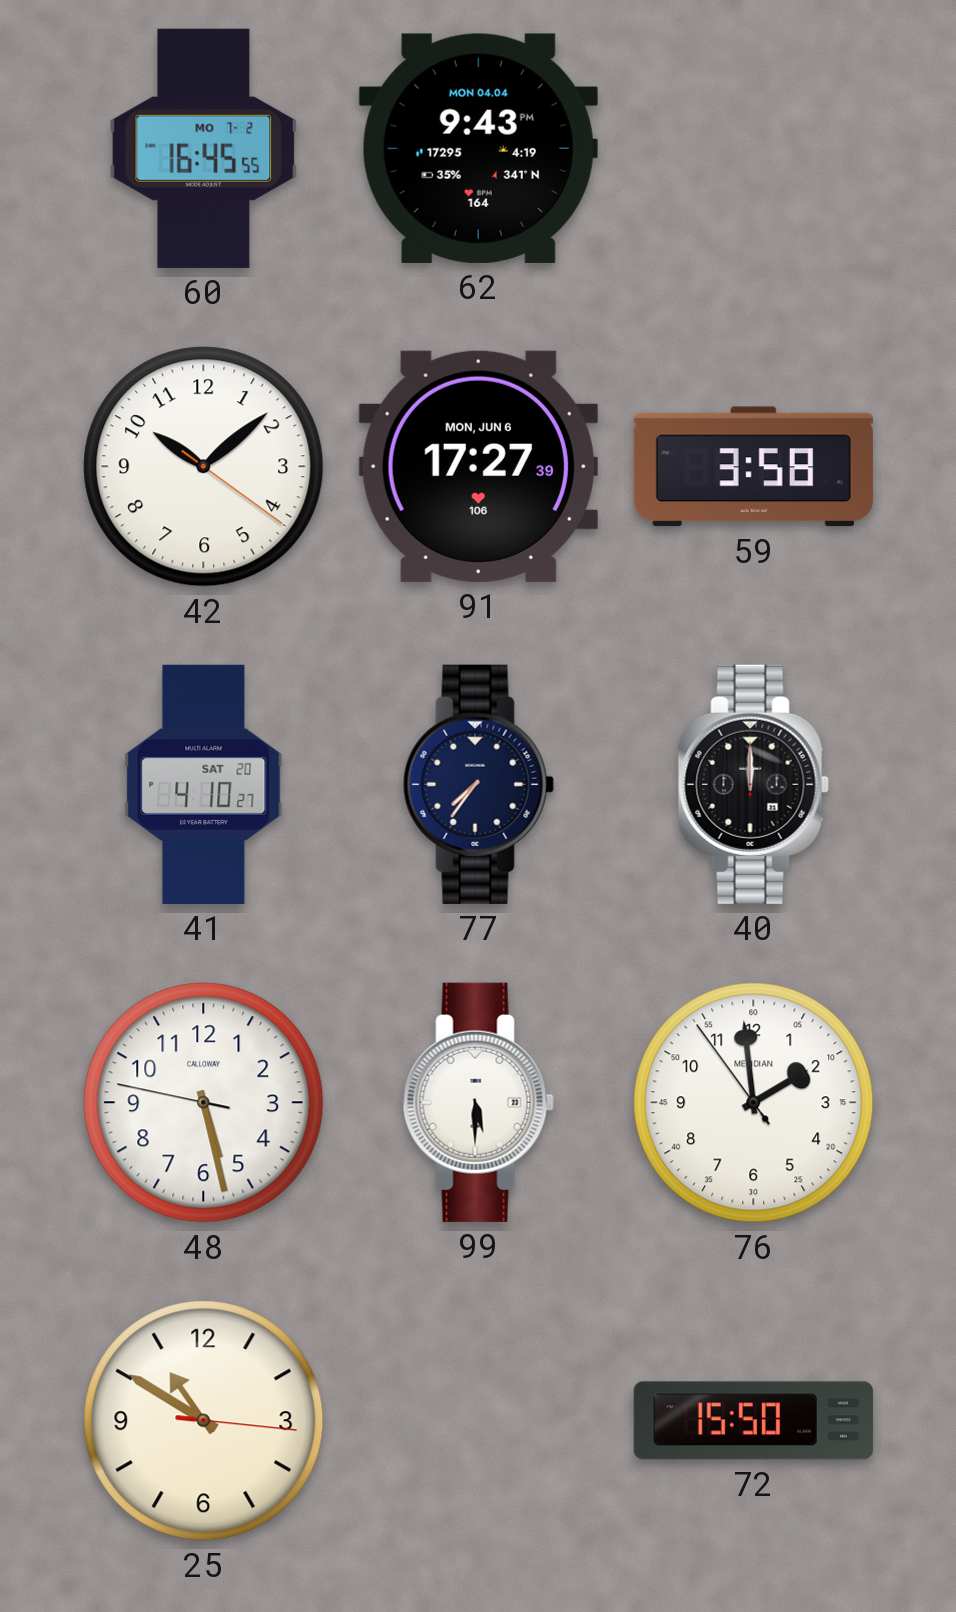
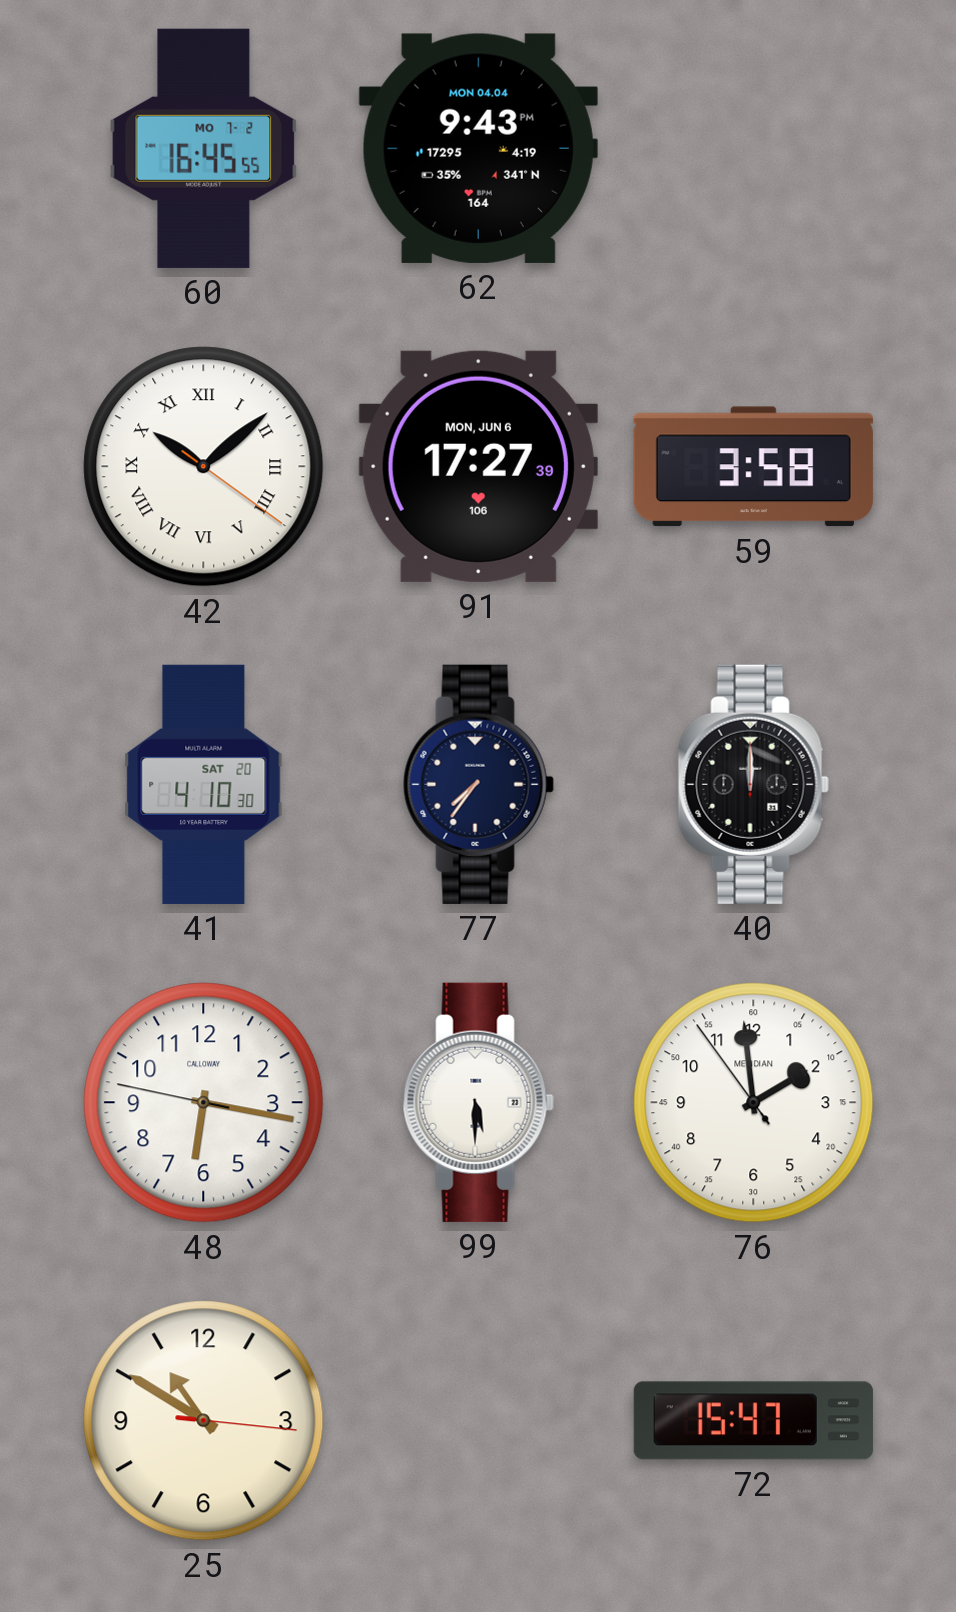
42 numerals: Arabic -> Roman
41: 4:10:27 -> 4:10:30
48: 5:27 -> 6:16
72: 15:50 -> 15:47
